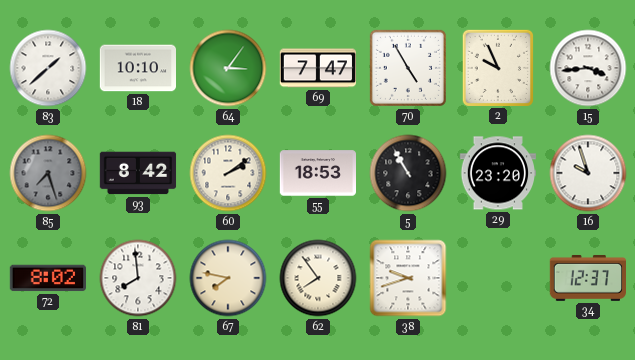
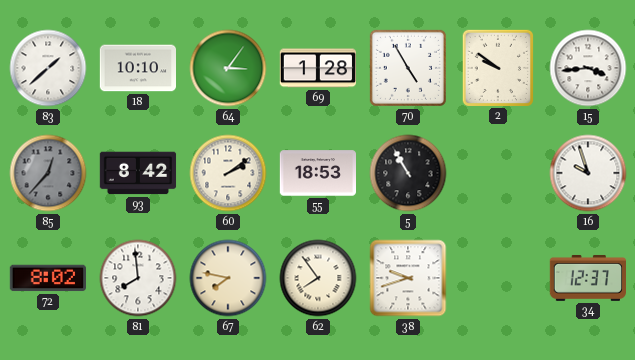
69: 7:47 -> 1:28
2: 9:56 -> 9:51
85: 7:27 -> 12:37
29: 23:20 -> none
